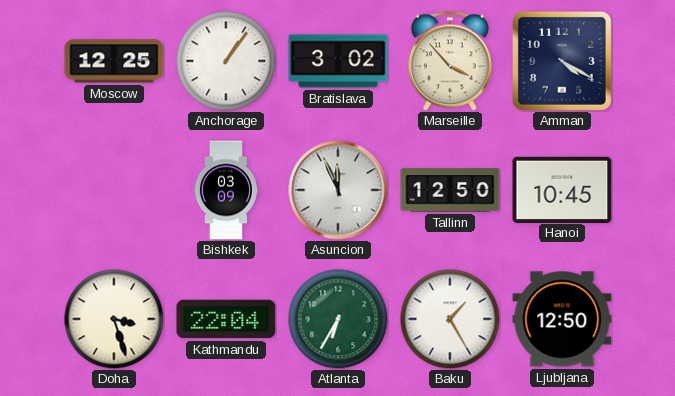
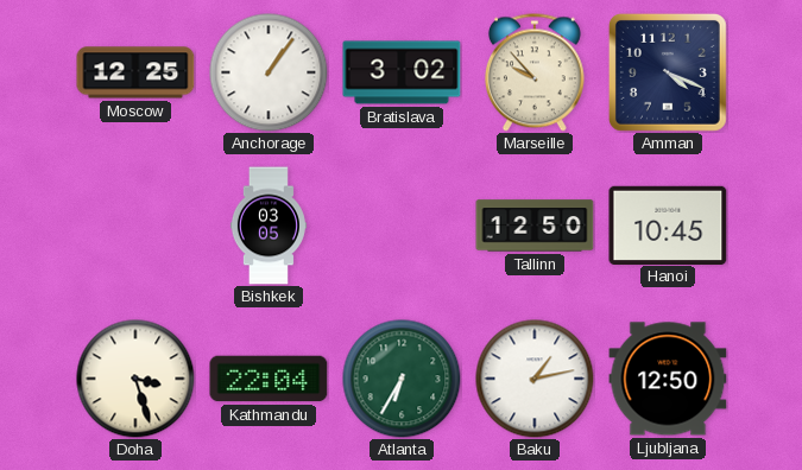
Marseille: 3:53 -> 9:53
Amman: 4:20 -> 4:19
Bishkek: 03:09 -> 03:05
Asuncion: 11:56 -> none
Baku: 1:25 -> 1:13
